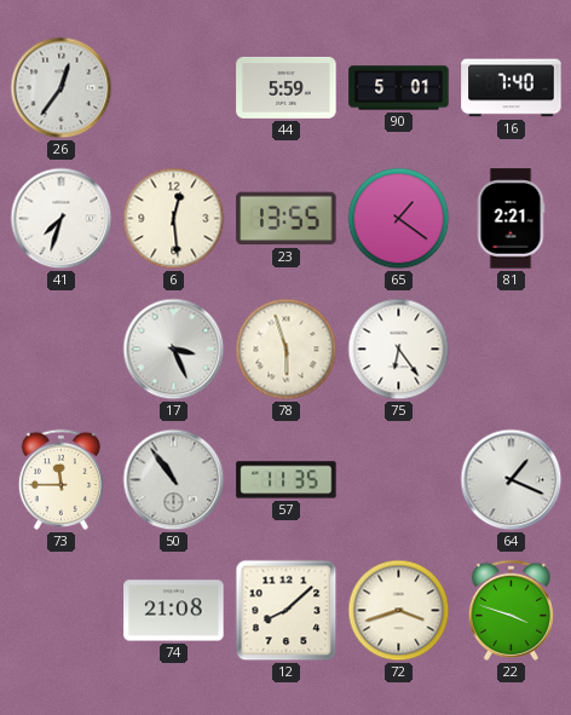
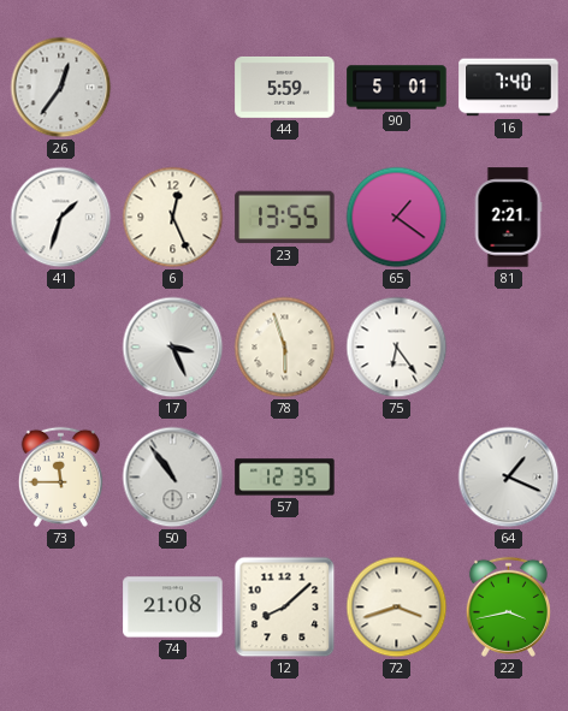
41: 7:33 -> 1:33
6: 12:29 -> 12:26
57: 11:35 -> 12:35
22: 3:48 -> 3:43
